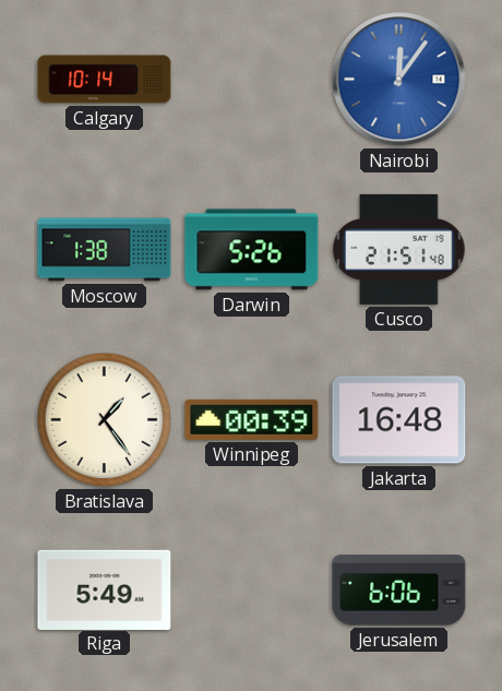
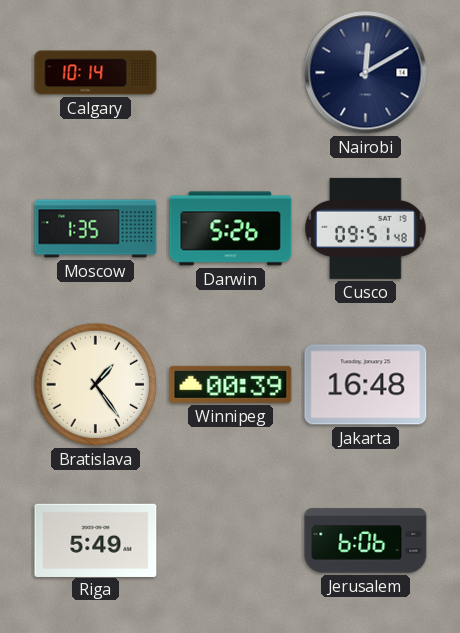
Nairobi: 12:06 -> 12:10
Nairobi dial: blue -> navy
Moscow: 1:38 -> 1:35
Cusco: 21:51 -> 09:51
